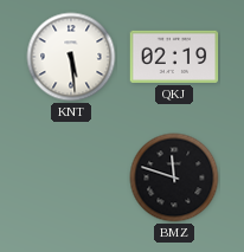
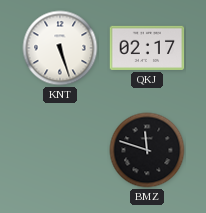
KNT: 5:29 -> 5:27
QKJ: 02:19 -> 02:17
